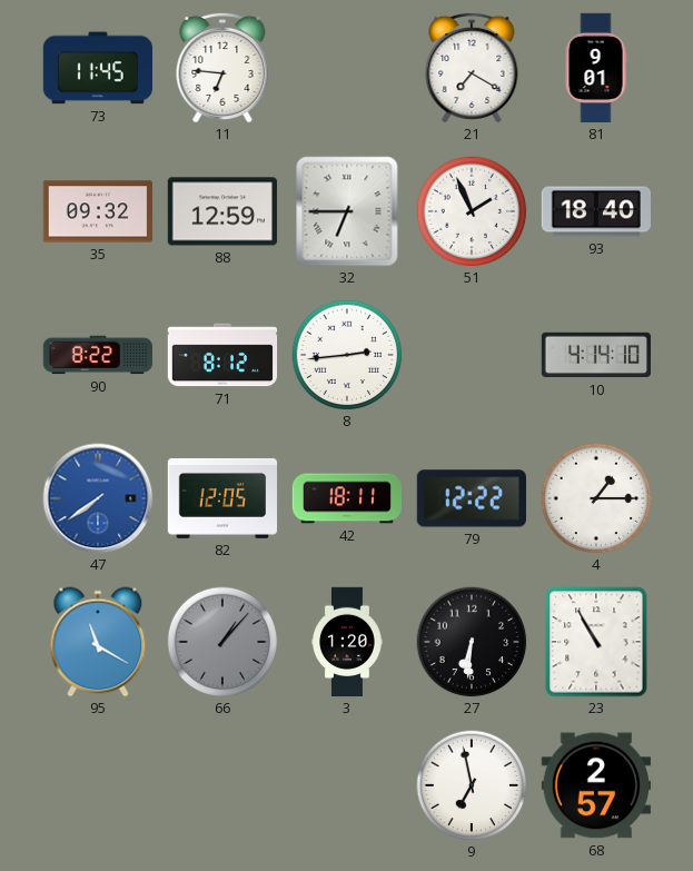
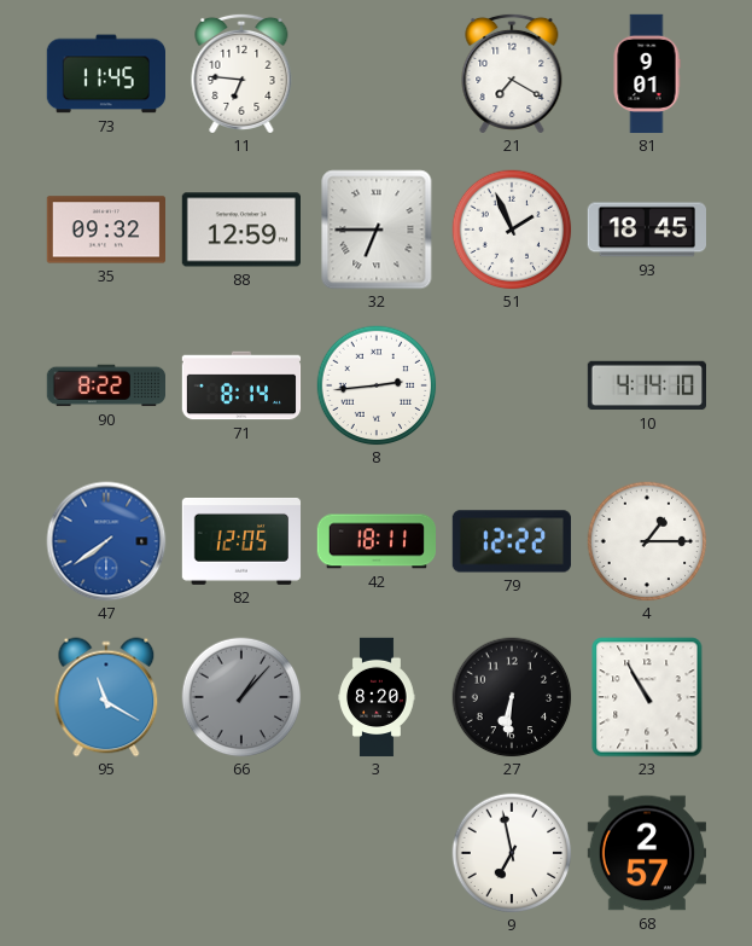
93: 18:40 -> 18:45
71: 8:12 -> 8:14
3: 1:20 -> 8:20
